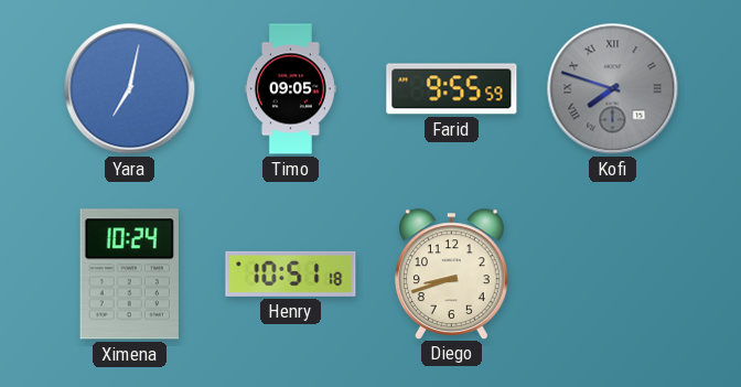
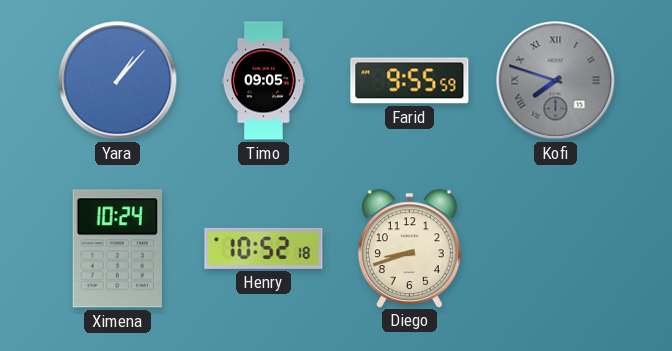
Yara: 7:02 -> 1:07
Henry: 10:51 -> 10:52
